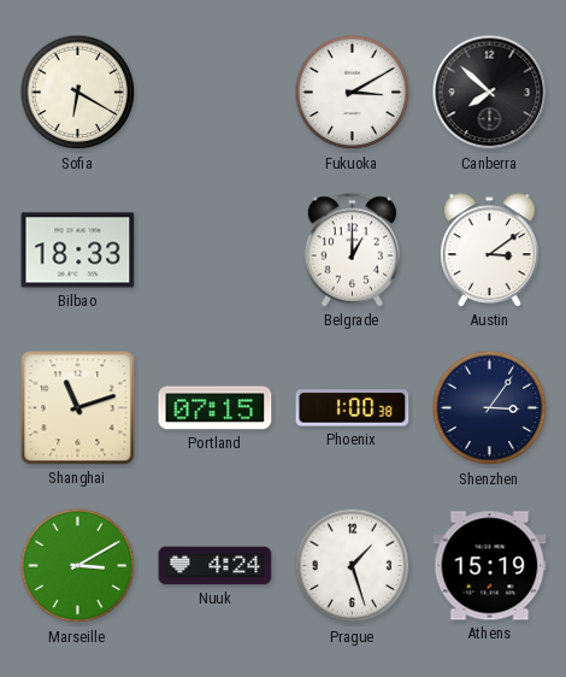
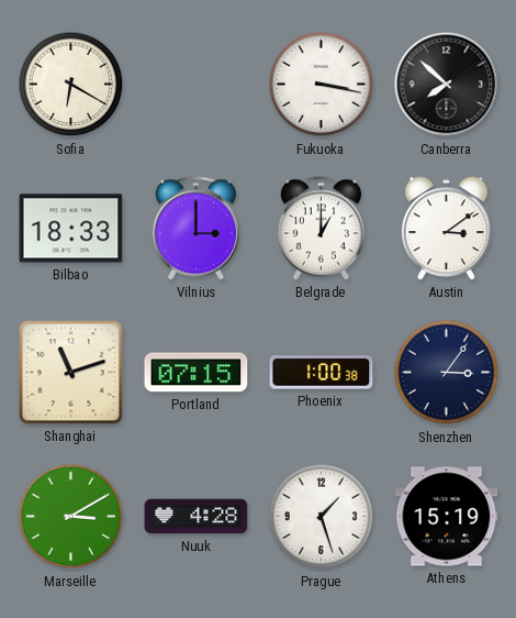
Fukuoka: 3:10 -> 3:17
Vilnius: none -> 3:00
Nuuk: 4:24 -> 4:28
